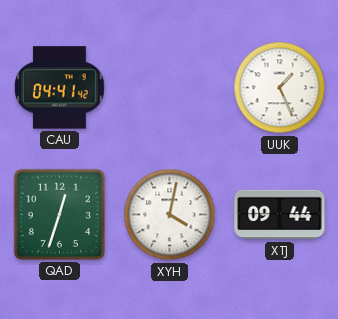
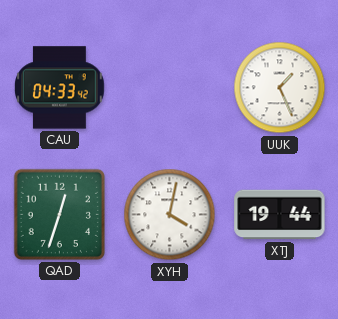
CAU: 04:41 -> 04:33
XTJ: 09:44 -> 19:44
